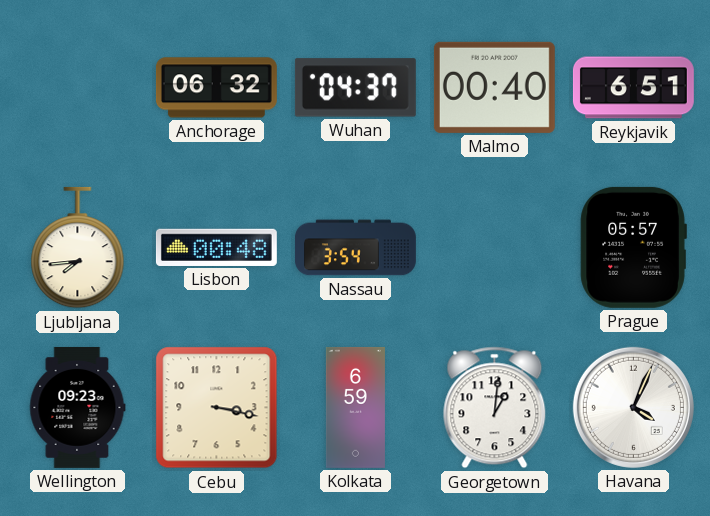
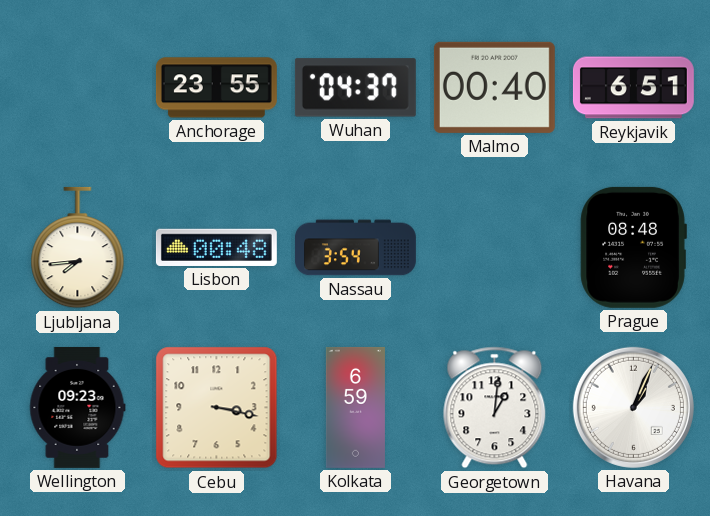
Anchorage: 06:32 -> 23:55
Prague: 05:57 -> 08:48
Havana: 4:04 -> 1:04
